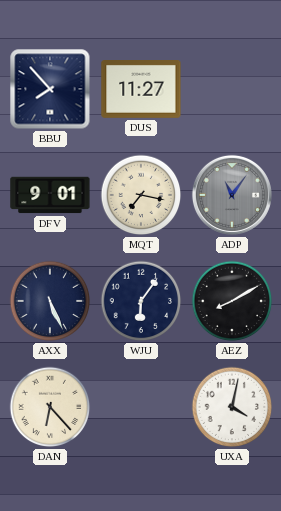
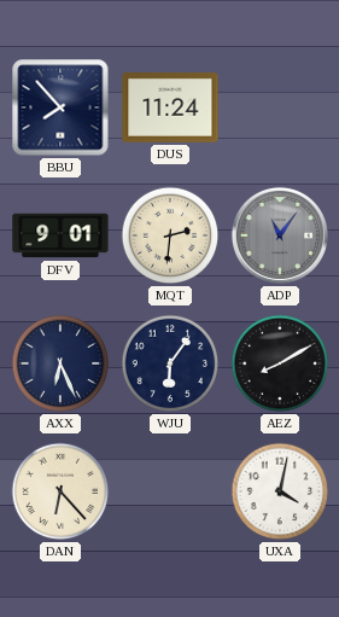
DUS: 11:27 -> 11:24
MQT: 7:17 -> 2:31
AXX: 5:26 -> 6:26
